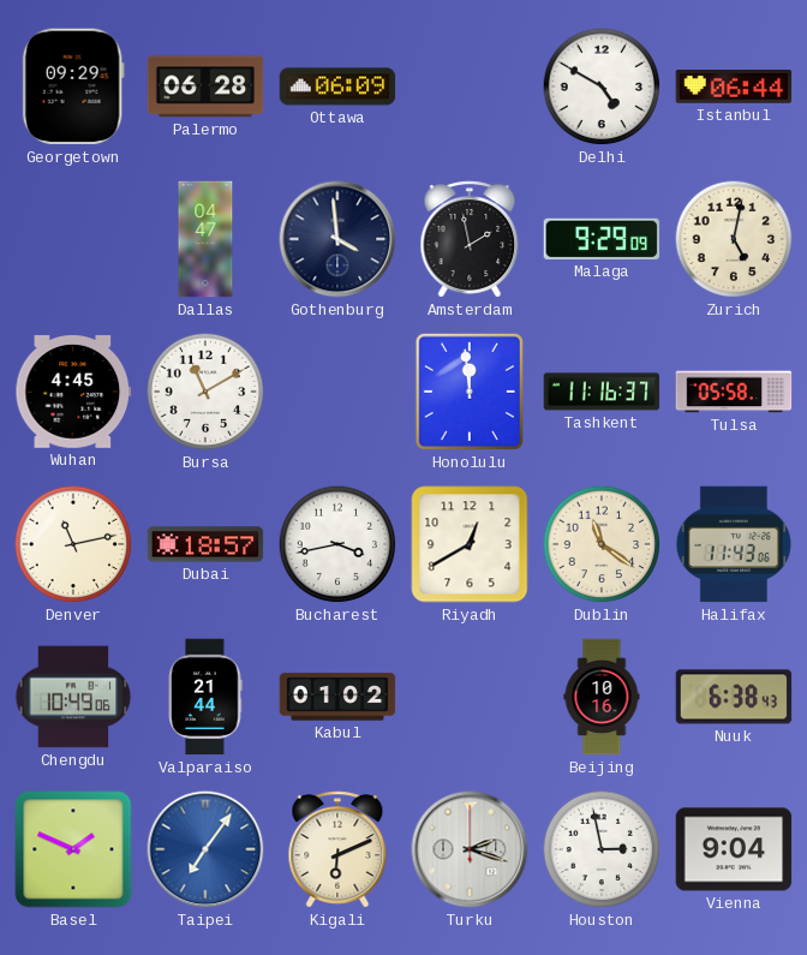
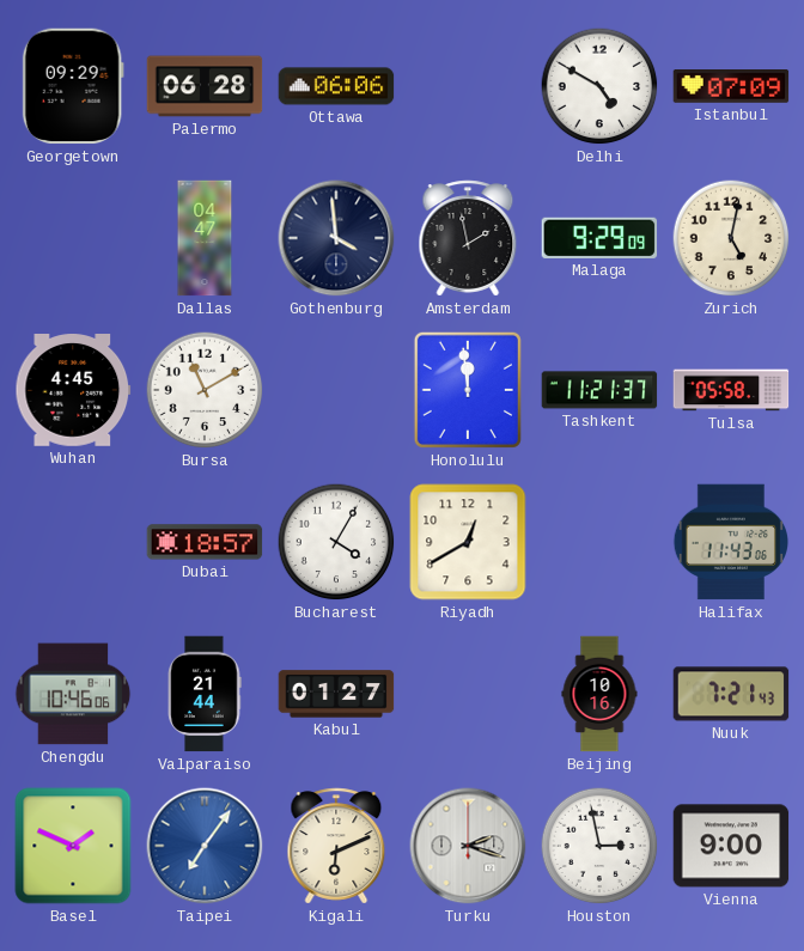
Ottawa: 06:09 -> 06:06
Istanbul: 06:44 -> 07:09
Tashkent: 11:16 -> 11:21
Denver: 11:13 -> none
Bucharest: 3:43 -> 4:05
Dublin: 11:21 -> none
Chengdu: 10:49 -> 10:46
Kabul: 01:02 -> 01:27
Nuuk: 6:38 -> 7:21
Vienna: 9:04 -> 9:00
